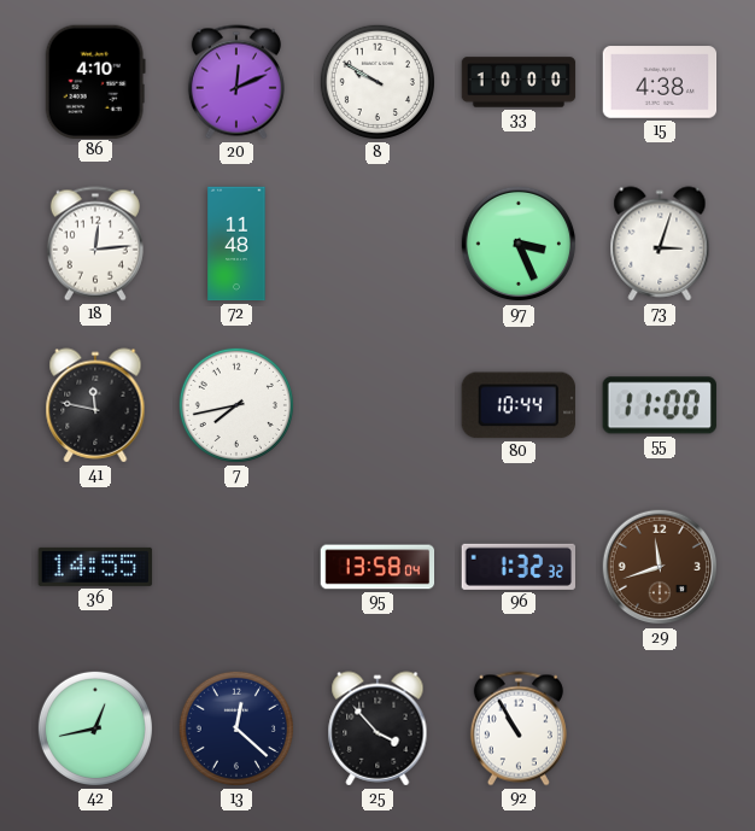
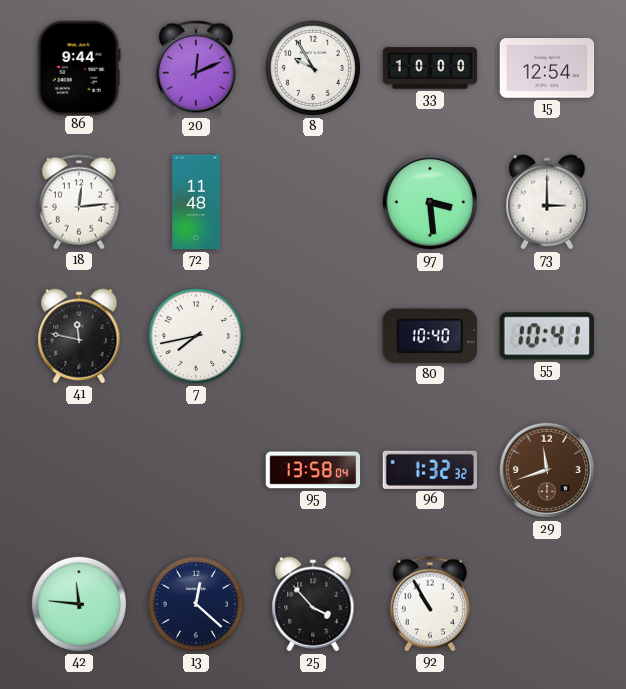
86: 4:10 -> 9:44
8: 9:50 -> 9:55
15: 4:38 -> 12:54
97: 3:26 -> 3:29
73: 3:03 -> 3:00
80: 10:44 -> 10:40
55: 11:00 -> 10:41
36: 14:55 -> none
42: 12:43 -> 11:46
